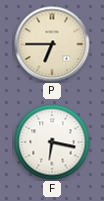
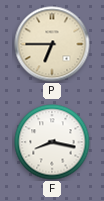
F: 6:17 -> 8:17
